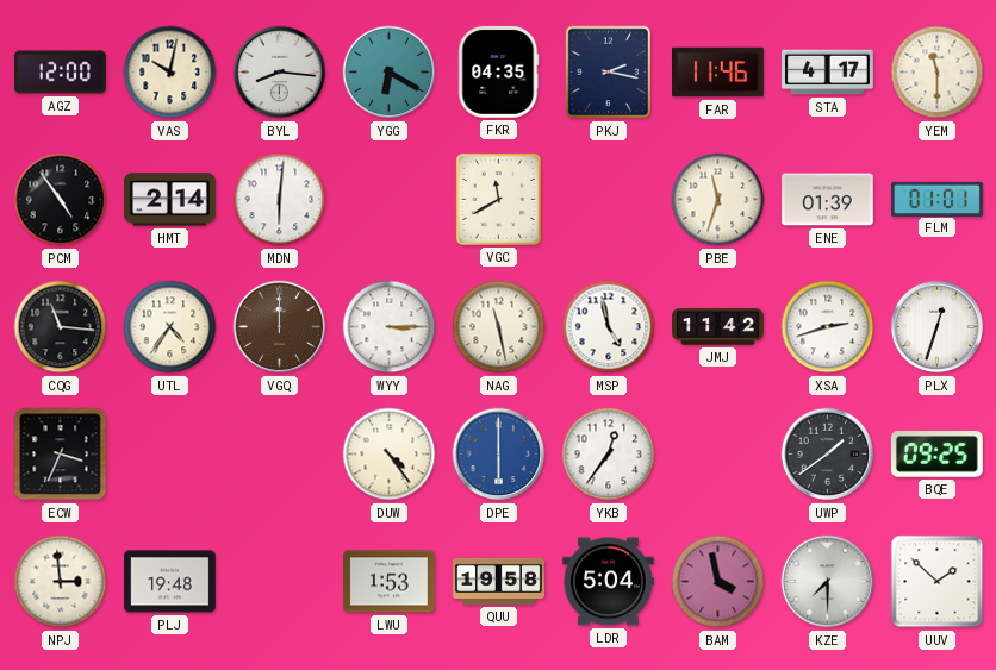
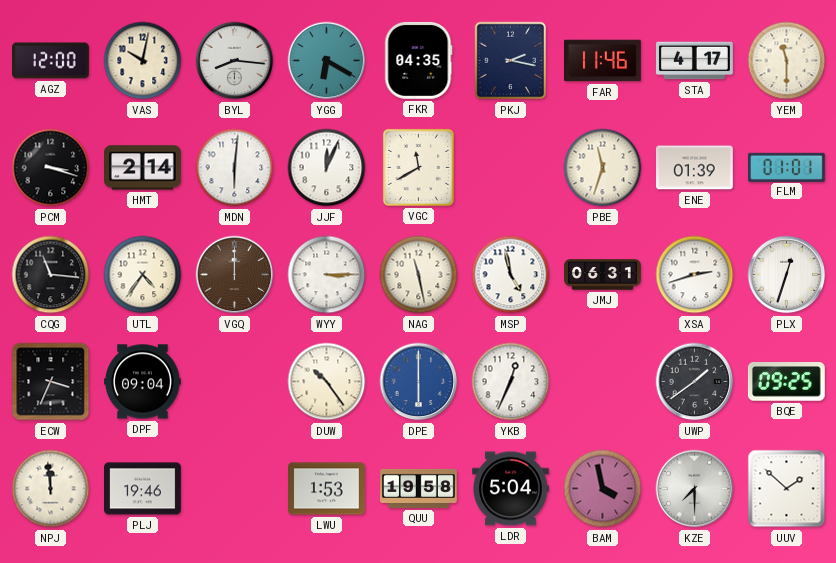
PCM: 4:54 -> 3:18
JJF: none -> 12:04
JMJ: 11:42 -> 06:31
DPF: none -> 09:04
DUW: 4:24 -> 10:24
YKB: 12:36 -> 12:34
NPJ: 2:59 -> 11:59
PLJ: 19:48 -> 19:46
